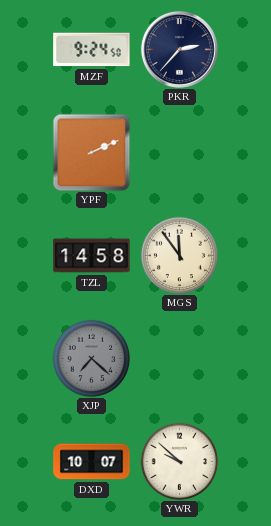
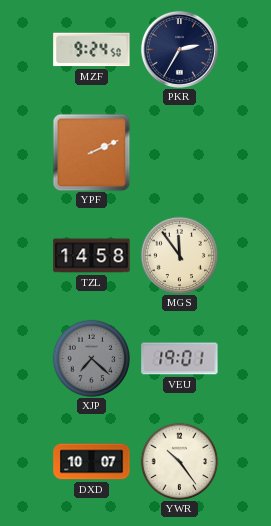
PKR: 2:37 -> 2:35
VEU: none -> 19:01
YWR: 9:52 -> 10:24
